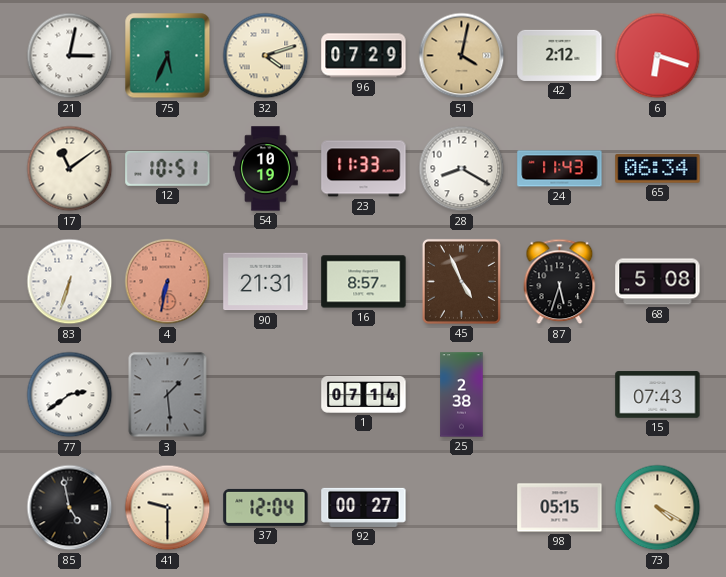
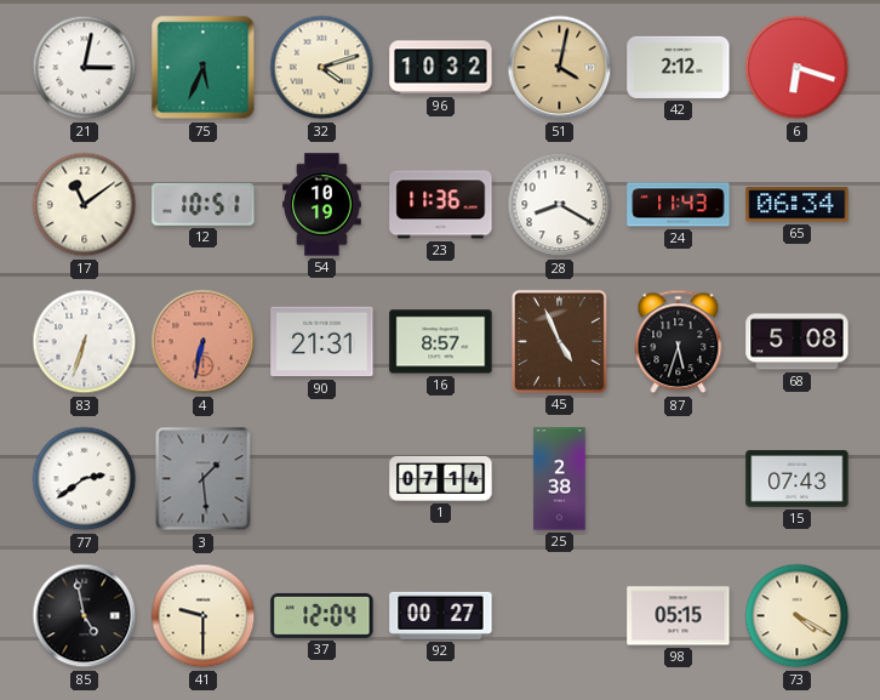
96: 07:29 -> 10:32
23: 11:33 -> 11:36
